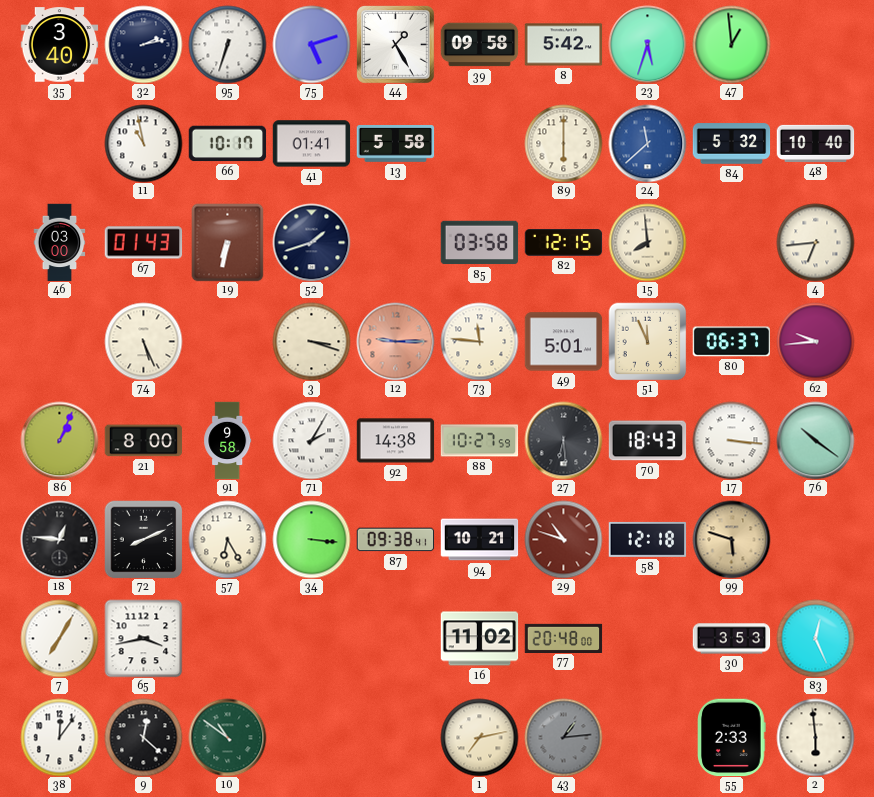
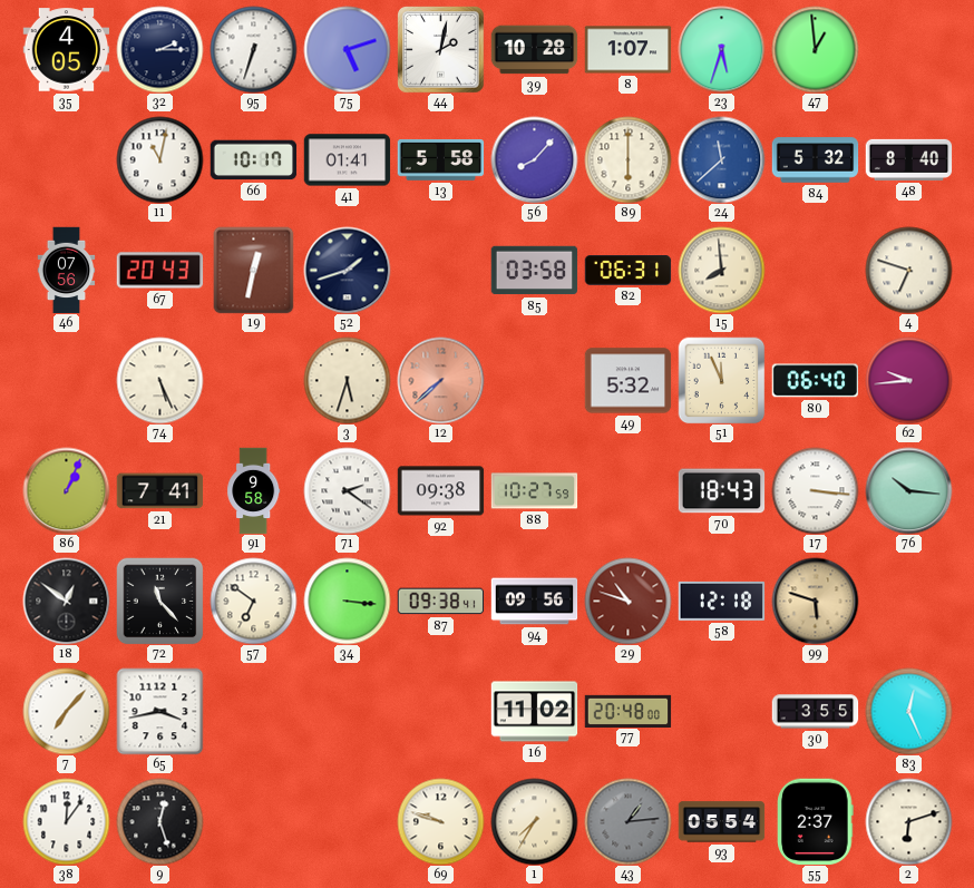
35: 3:40 -> 4:05
32: 2:13 -> 2:15
44: 1:25 -> 2:02
39: 09:58 -> 10:28
8: 5:42 -> 1:07
11: 10:58 -> 11:02
56: none -> 8:07
48: 10:40 -> 8:40
46: 03:00 -> 07:56
67: 01:43 -> 20:43
19: 6:32 -> 12:32
82: 12:15 -> 06:31
4: 6:44 -> 6:48
3: 3:18 -> 5:33
12: 9:15 -> 7:38
73: 11:46 -> none
49: 5:01 -> 5:32
80: 06:37 -> 06:40
21: 8:00 -> 7:41
71: 2:05 -> 2:21
92: 14:38 -> 09:38
27: 6:29 -> none
76: 10:21 -> 10:16
18: 12:46 -> 12:51
72: 8:11 -> 11:23
57: 6:25 -> 6:51
94: 10:21 -> 09:56
7: 7:05 -> 7:07
30: 3:53 -> 3:55
9: 12:22 -> 12:27
10: 10:51 -> none
69: none -> 9:48
1: 7:13 -> 7:35
93: none -> 05:54
55: 2:33 -> 2:37
2: 5:59 -> 6:12
